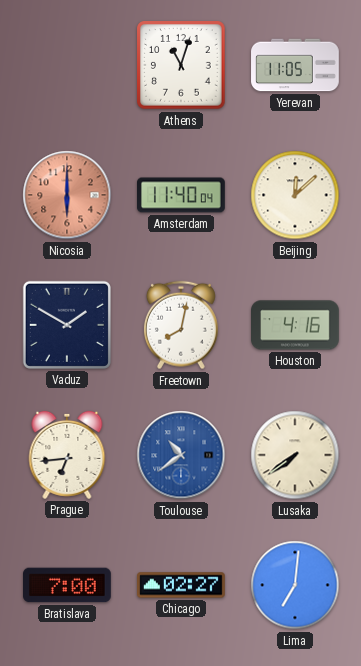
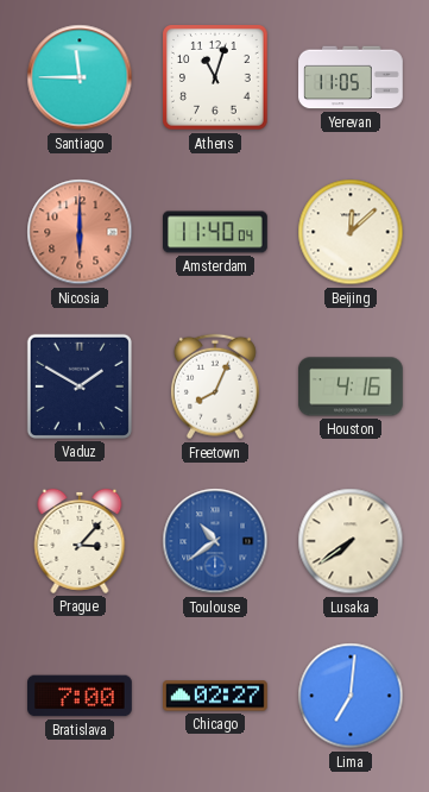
Santiago: none -> 11:45
Freetown: 8:02 -> 8:04
Prague: 6:44 -> 3:07
